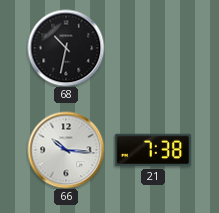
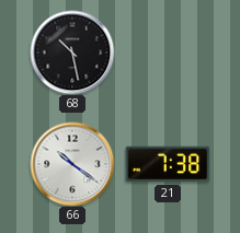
68: 10:32 -> 10:28
66: 10:16 -> 10:21
